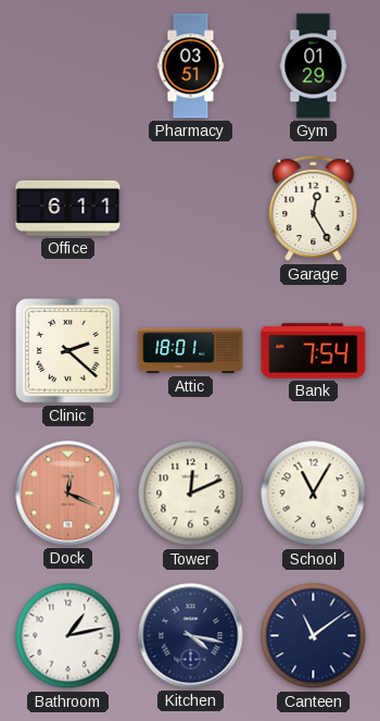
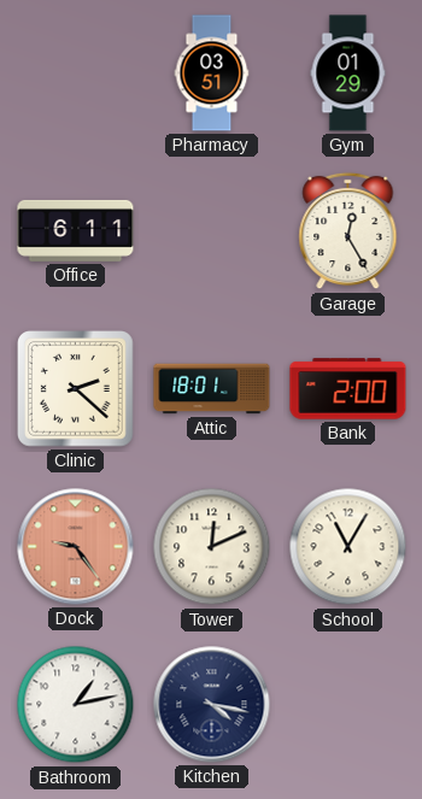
Bank: 7:54 -> 2:00
Dock: 12:19 -> 9:24
Canteen: 11:09 -> none
